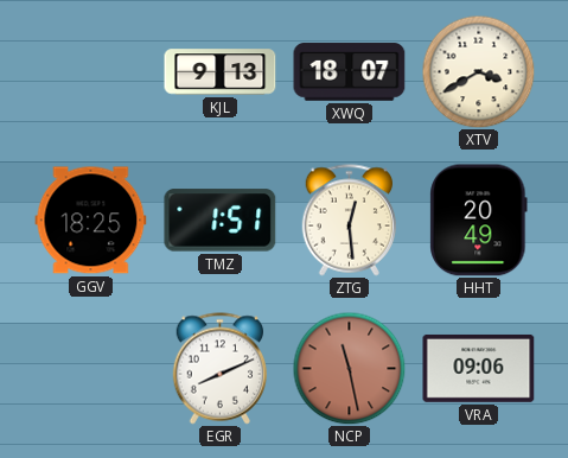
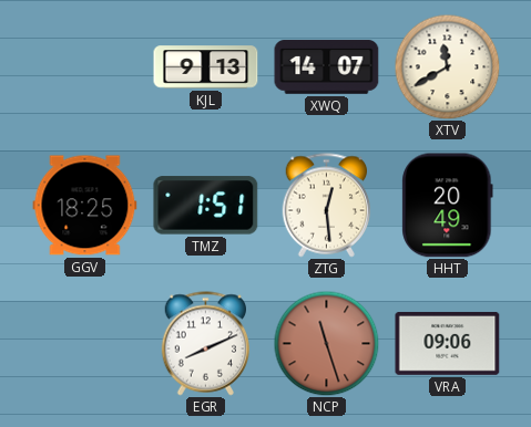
XWQ: 18:07 -> 14:07
XTV: 3:40 -> 11:40
NCP: 11:28 -> 11:27
